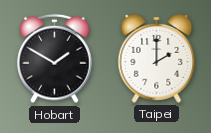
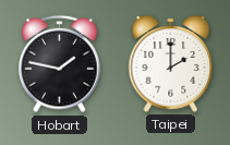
Hobart: 1:50 -> 1:47
